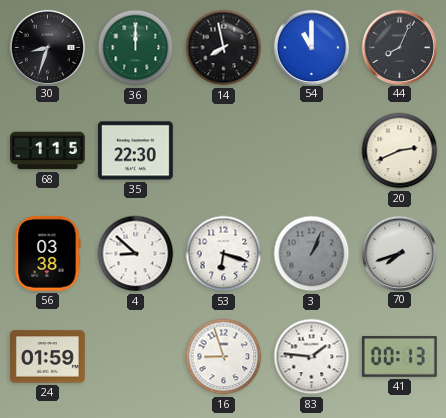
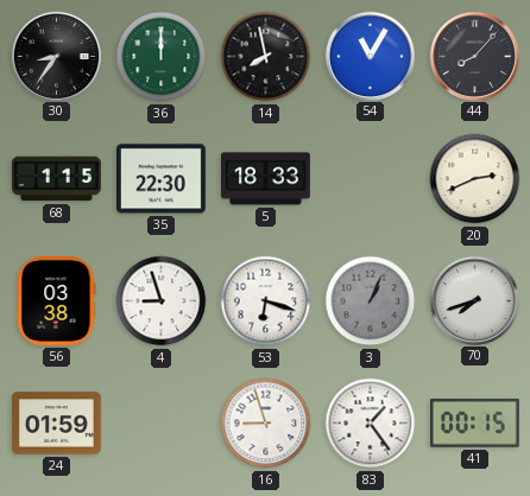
30: 8:33 -> 8:36
54: 11:00 -> 11:05
44: 8:04 -> 8:07
5: none -> 18:33
4: 8:52 -> 8:57
83: 1:46 -> 1:24
41: 00:13 -> 00:15
